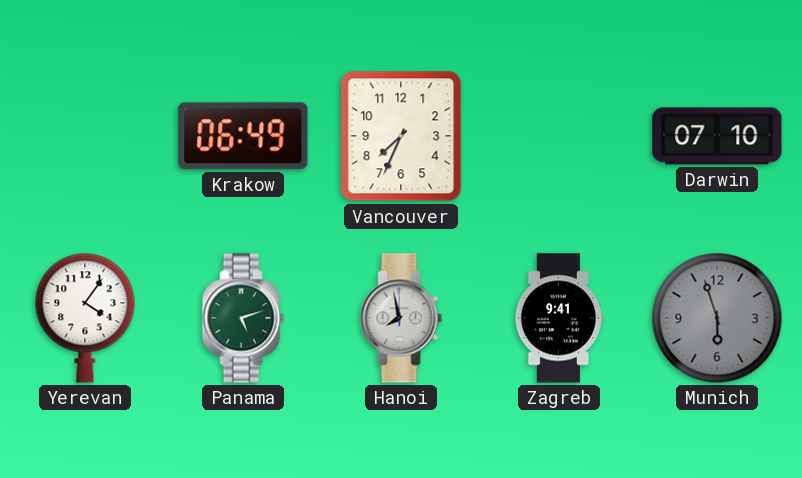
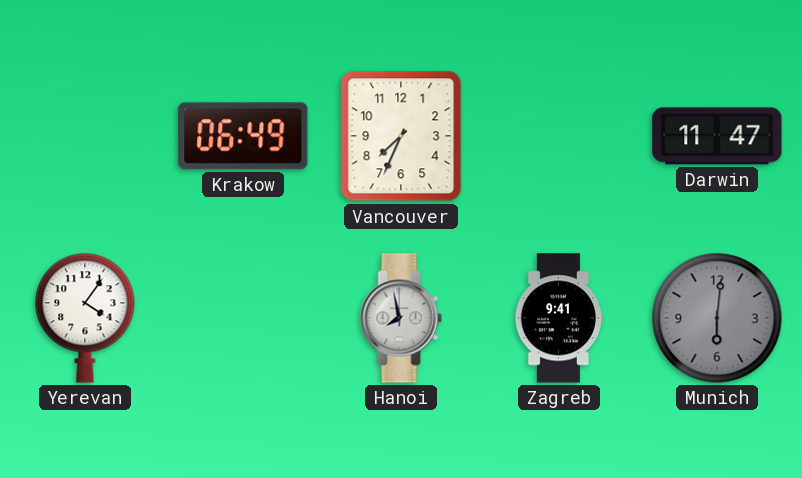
Darwin: 07:10 -> 11:47
Panama: 5:12 -> none
Munich: 5:57 -> 6:01
